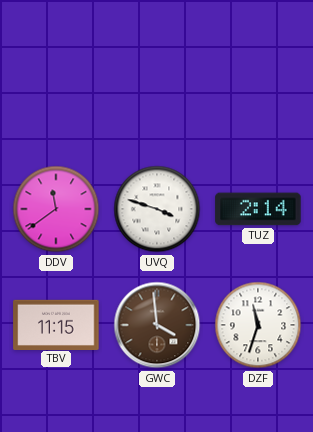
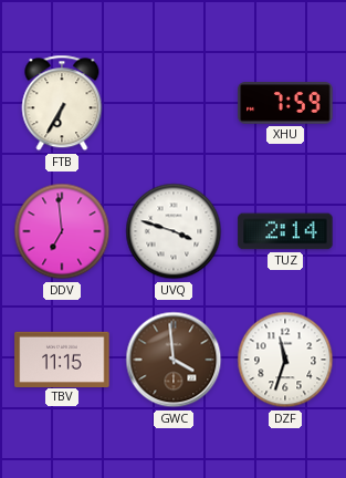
FTB: none -> 6:35
XHU: none -> 7:59
DDV: 11:39 -> 6:59
